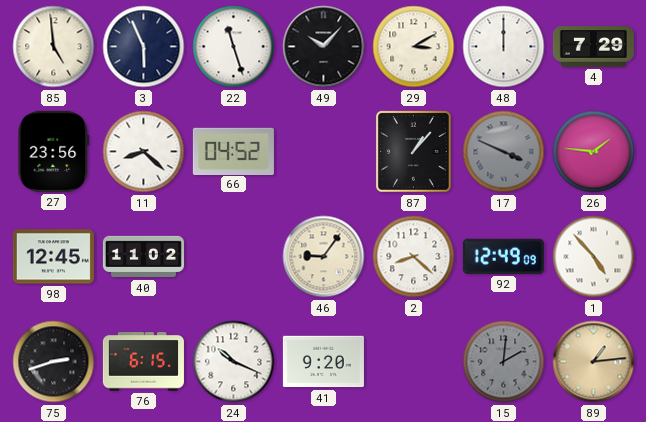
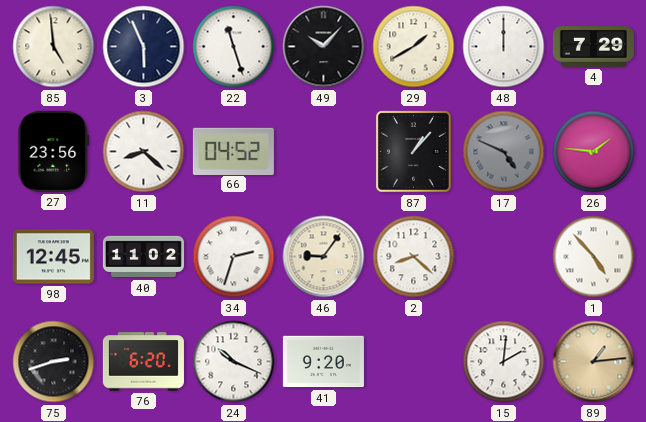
29: 3:10 -> 1:40
17: 3:49 -> 4:49
34: none -> 2:33
92: 12:49 -> none
76: 6:15 -> 6:20
15 dial: grey -> white
